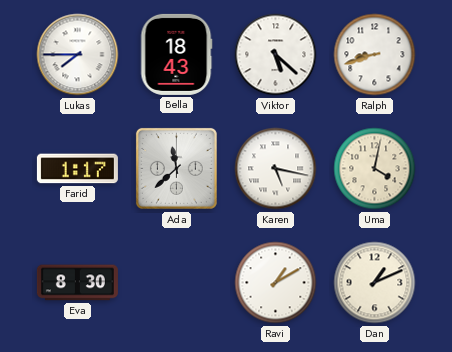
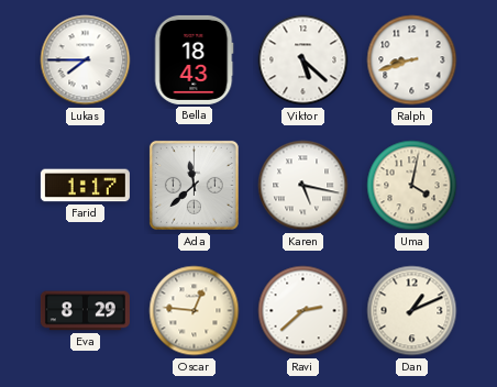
Eva: 8:30 -> 8:29
Oscar: none -> 12:46
Ravi: 1:10 -> 2:38
